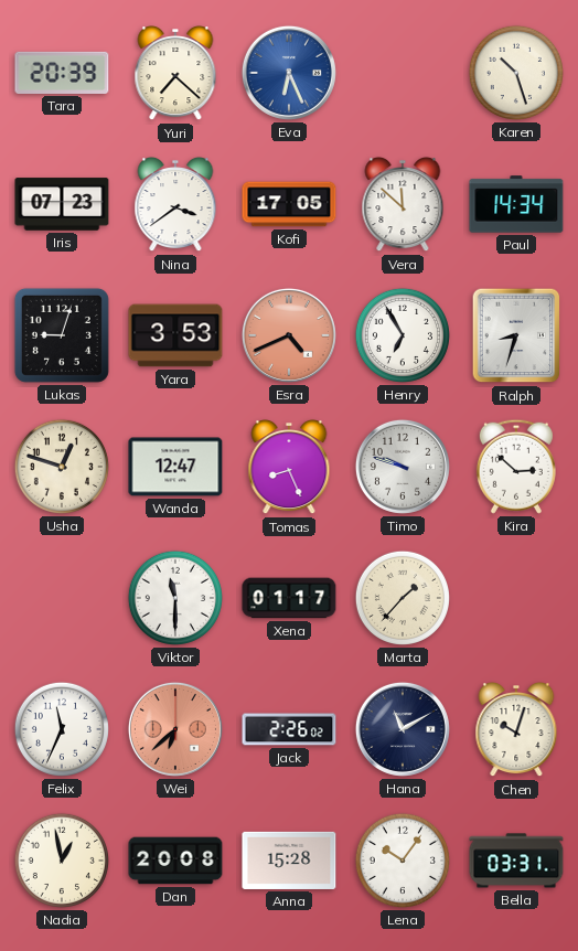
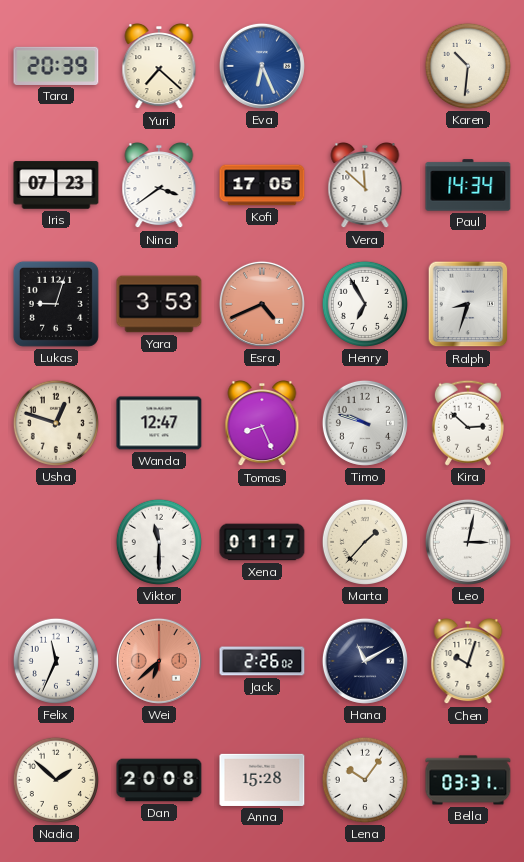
Karen: 10:27 -> 10:31
Leo: none -> 3:02
Nadia: 12:58 -> 1:52
